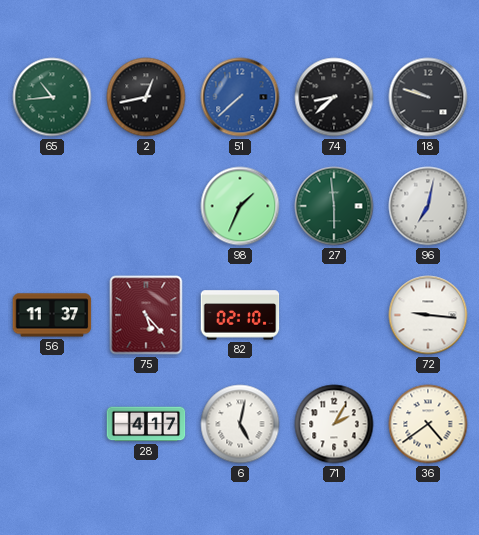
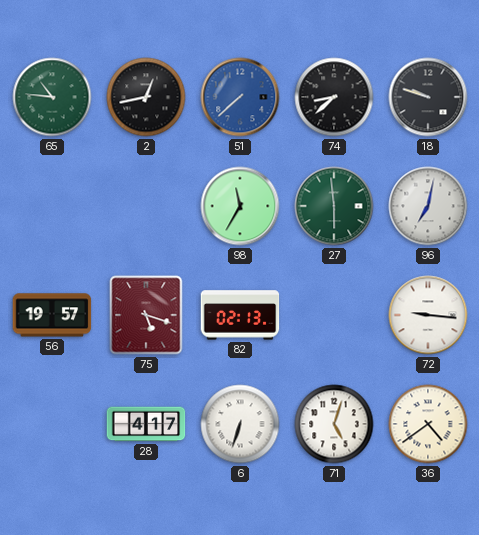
65: 10:44 -> 10:46
98: 1:34 -> 11:35
56: 11:37 -> 19:57
75: 5:23 -> 5:18
82: 02:10 -> 02:13
6: 5:02 -> 6:33
71: 2:05 -> 5:03
